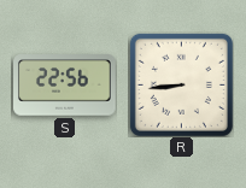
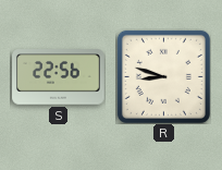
R: 8:44 -> 8:48
